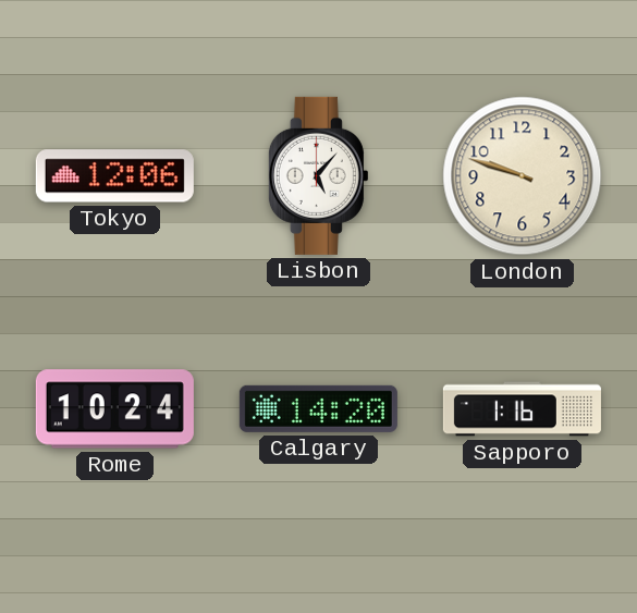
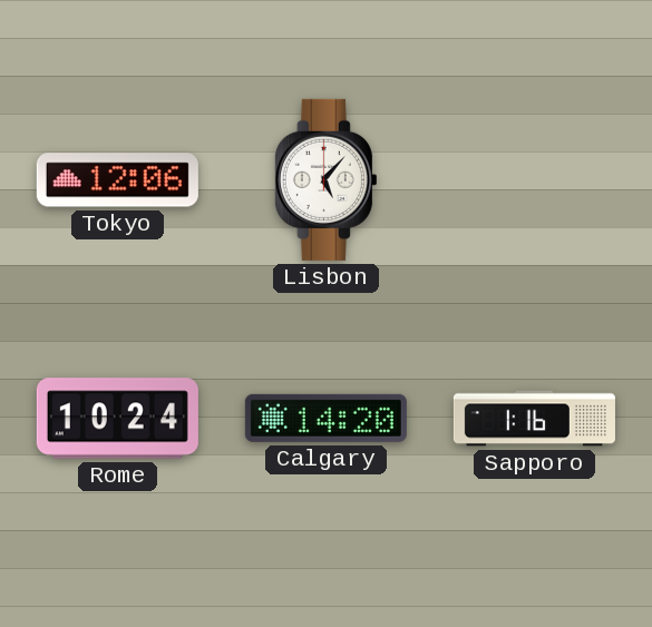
London: 9:48 -> none
